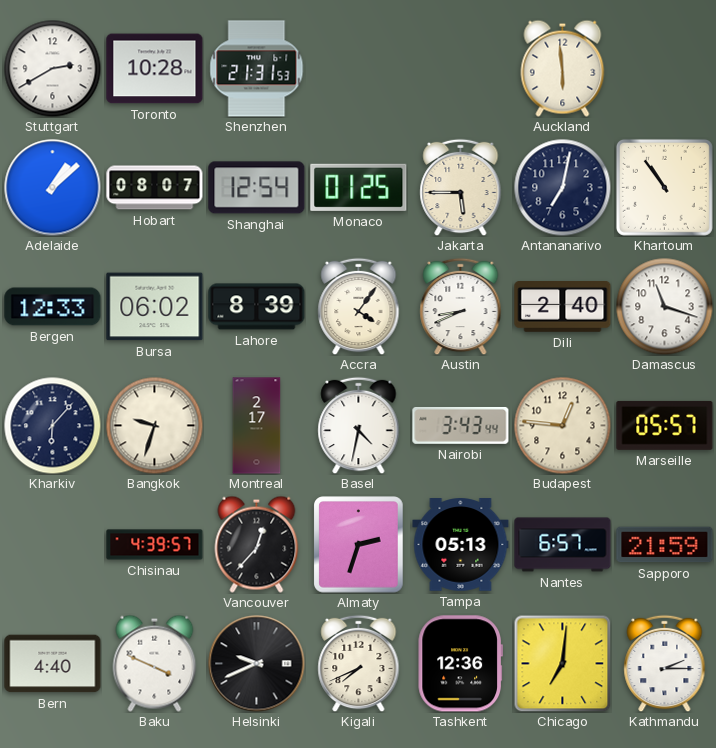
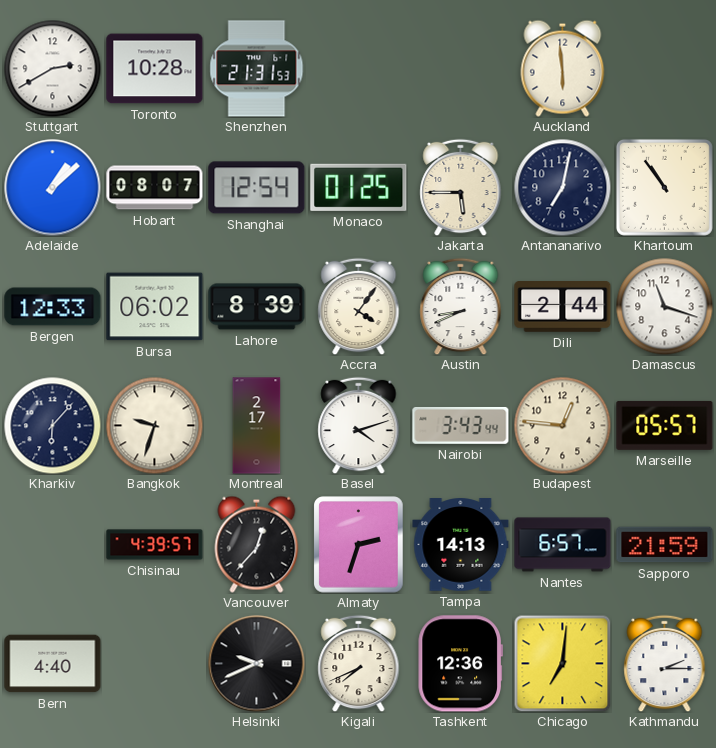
Dili: 2:40 -> 2:44
Basel: 4:32 -> 4:12
Tampa: 05:13 -> 14:13
Baku: 3:49 -> none
